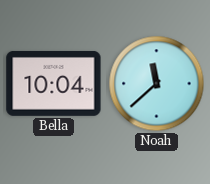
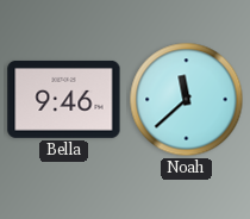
Bella: 10:04 -> 9:46
